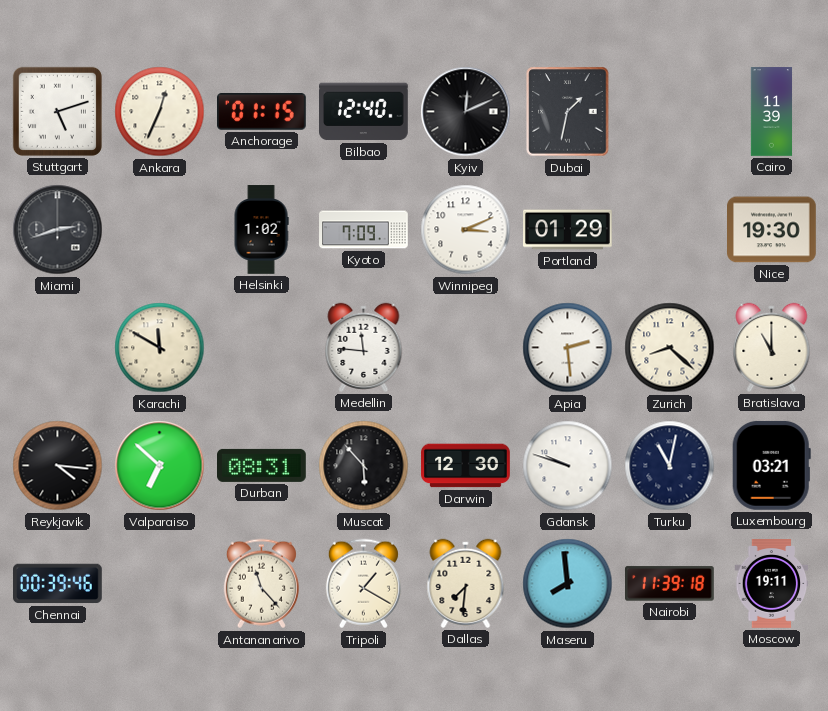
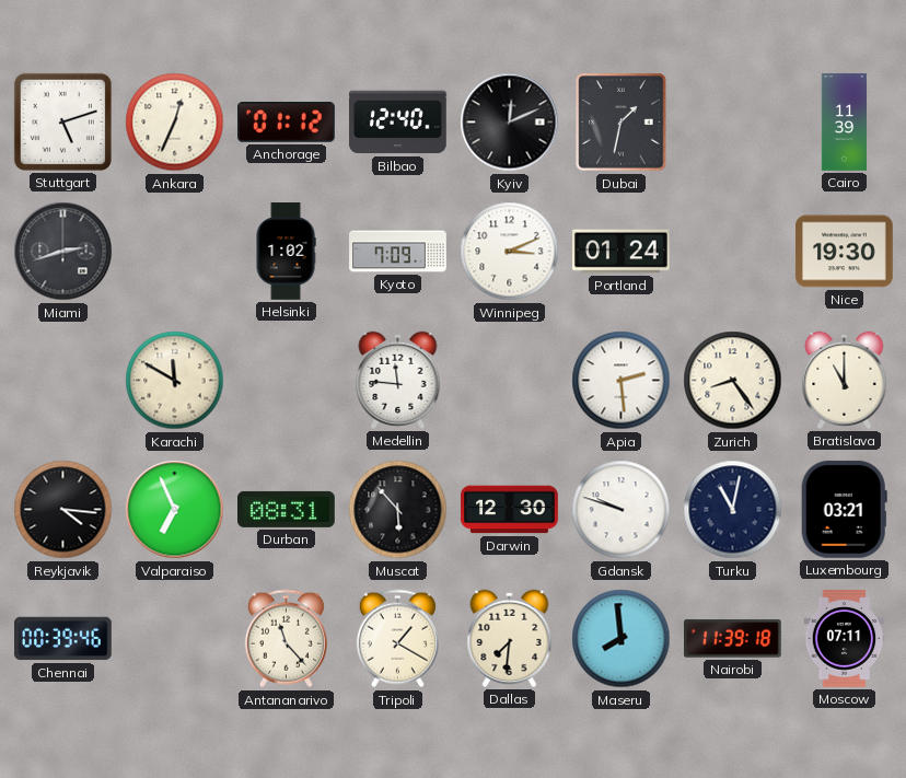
Anchorage: 01:15 -> 01:12
Portland: 01:29 -> 01:24
Zurich: 8:22 -> 8:24
Valparaiso: 6:52 -> 6:56
Moscow: 19:11 -> 07:11
